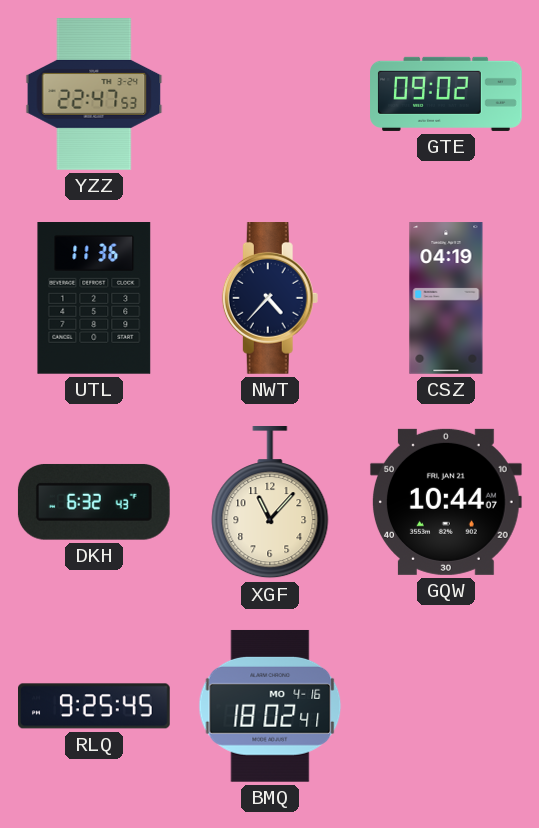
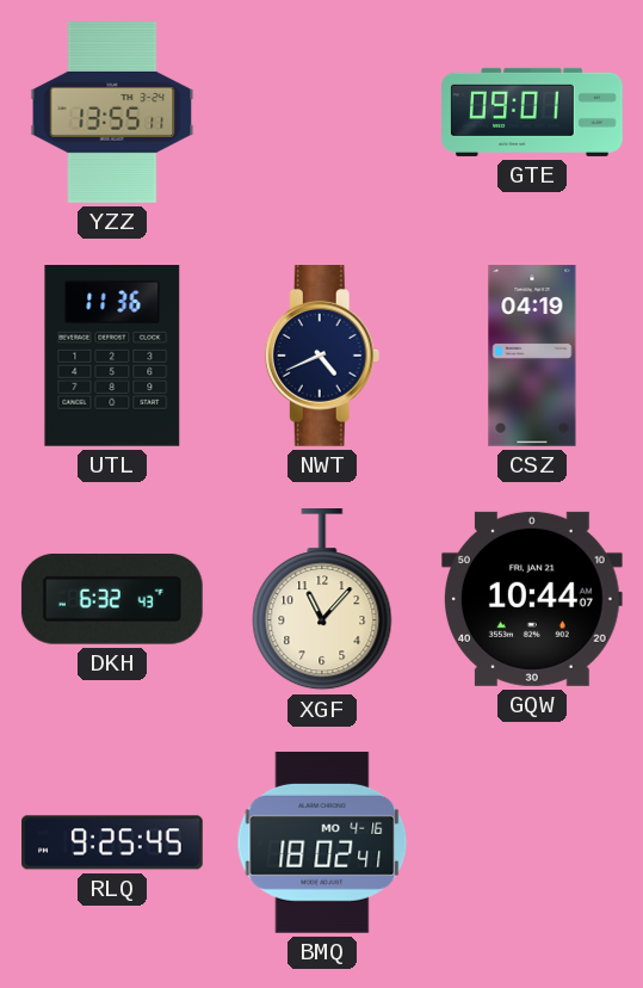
YZZ: 22:47 -> 13:55
GTE: 09:02 -> 09:01
NWT: 4:37 -> 4:41
